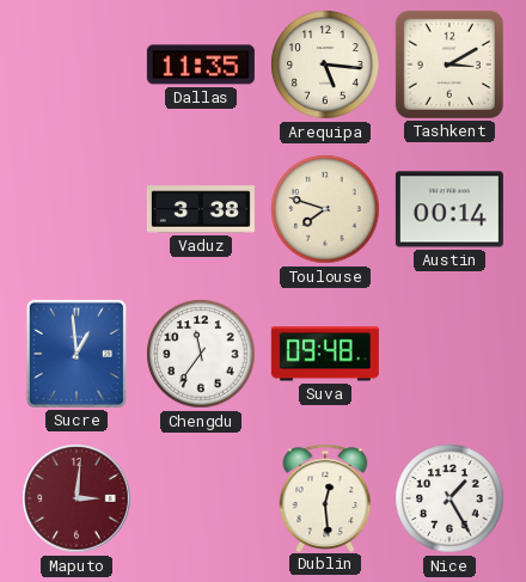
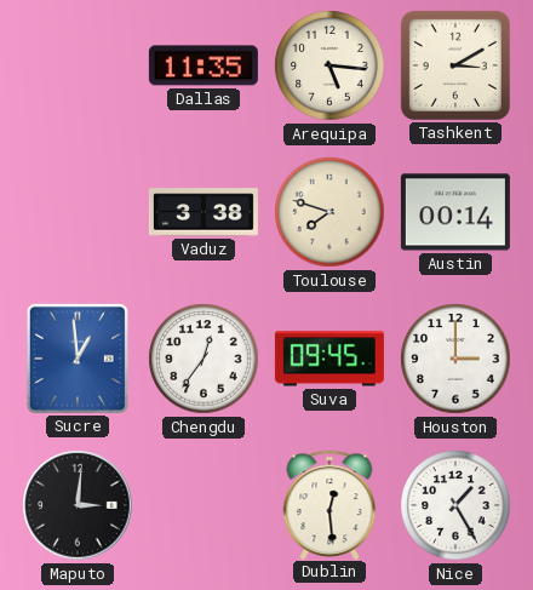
Chengdu: 11:36 -> 12:36
Suva: 09:48 -> 09:45
Houston: none -> 3:00
Maputo dial: burgundy -> black
